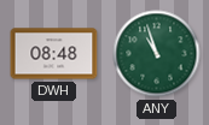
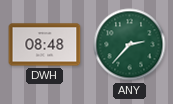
ANY: 10:57 -> 2:37
